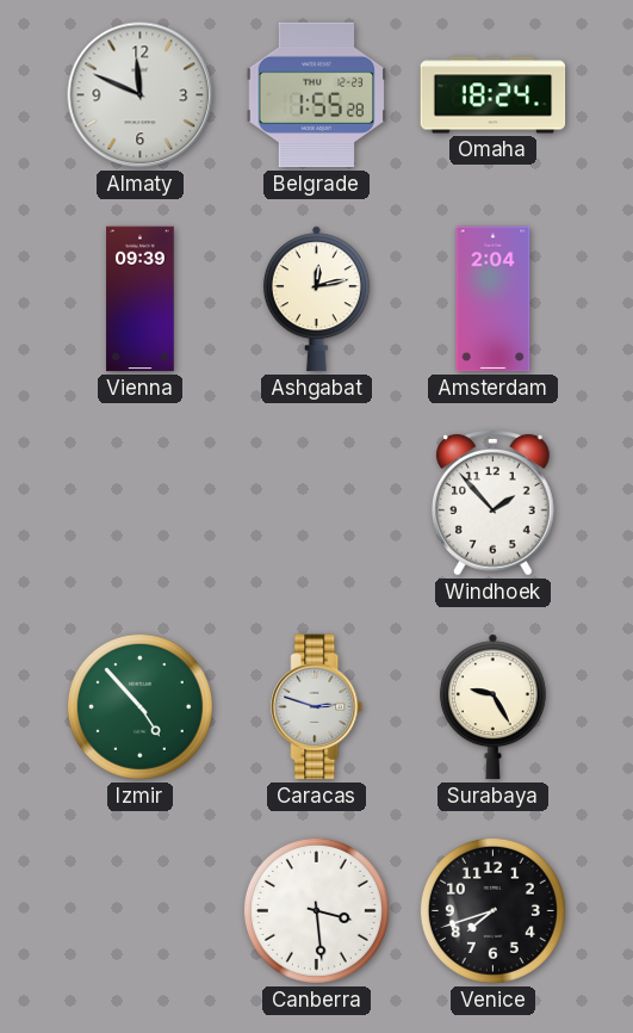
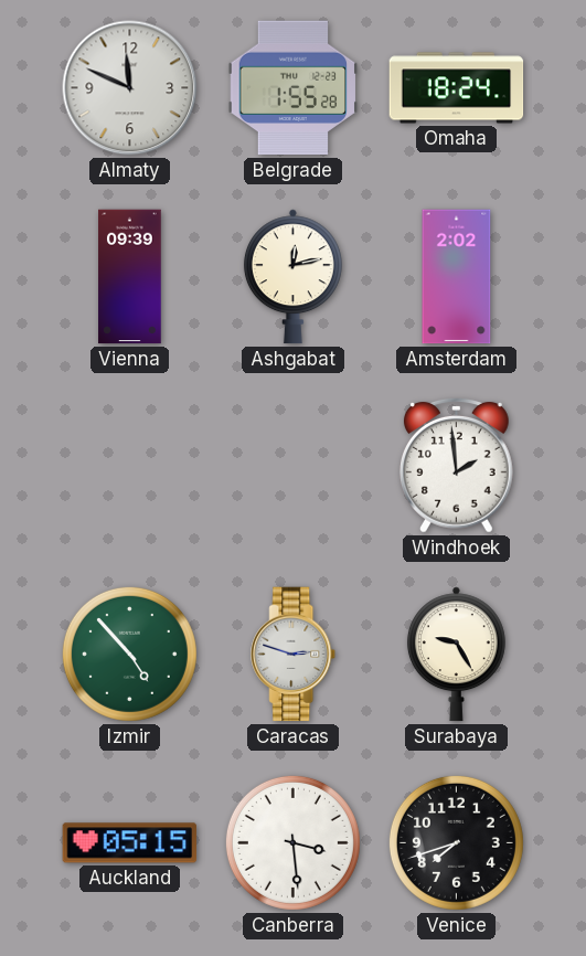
Amsterdam: 2:04 -> 2:02
Windhoek: 1:53 -> 1:59
Auckland: none -> 05:15
